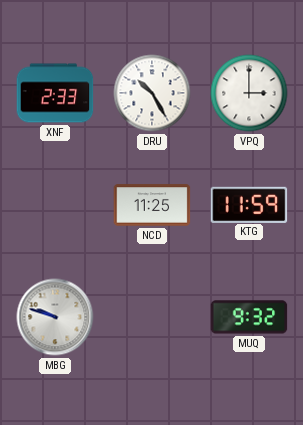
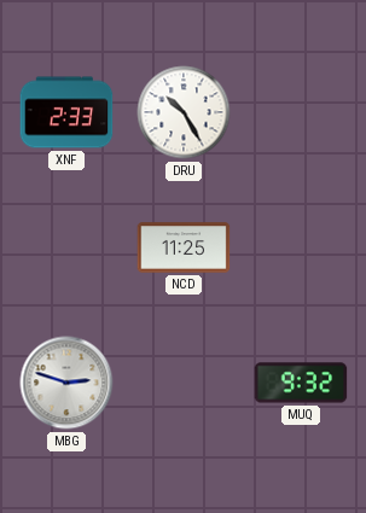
VPQ: 3:00 -> none
KTG: 11:59 -> none
MBG: 9:48 -> 2:48
